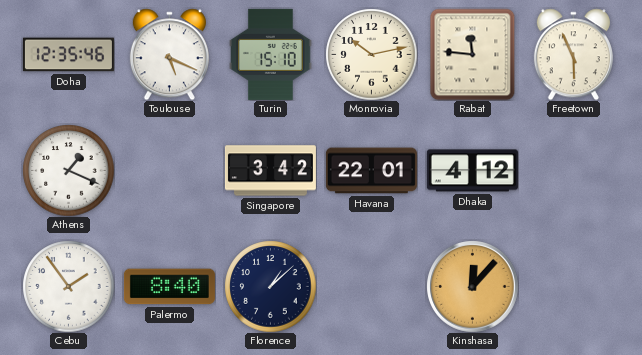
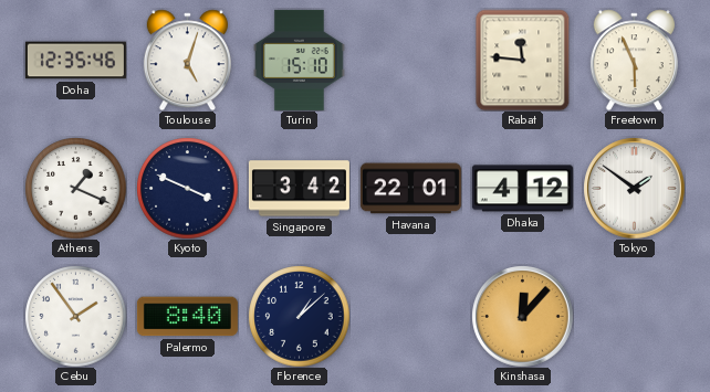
Toulouse: 5:19 -> 5:03
Monrovia: 10:13 -> none
Kyoto: none -> 3:49
Tokyo: none -> 1:51
